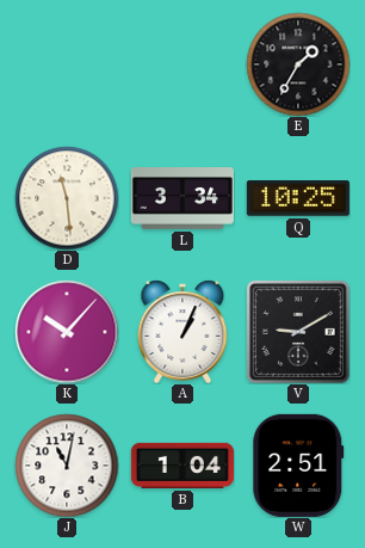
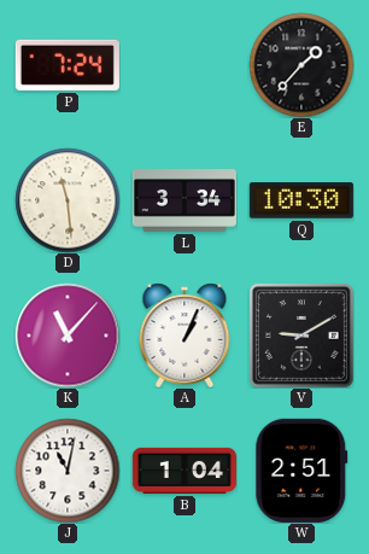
P: none -> 7:24
E: 1:35 -> 1:37
Q: 10:25 -> 10:30
K: 10:07 -> 11:07
